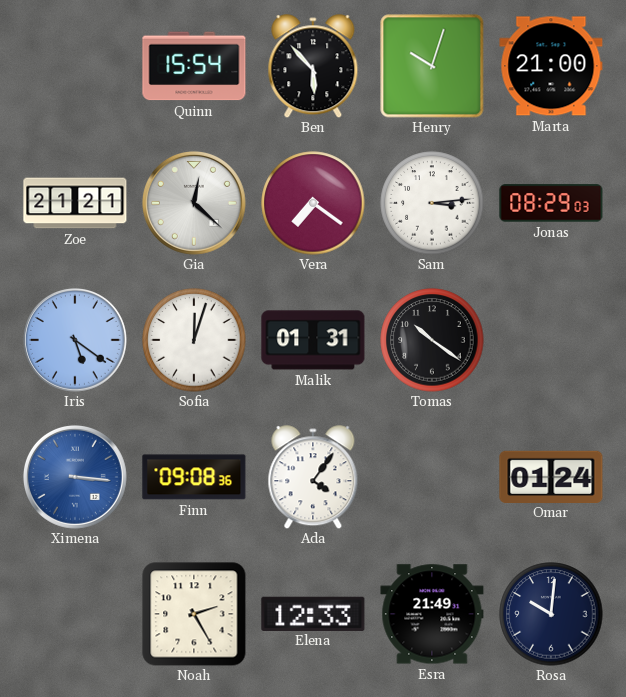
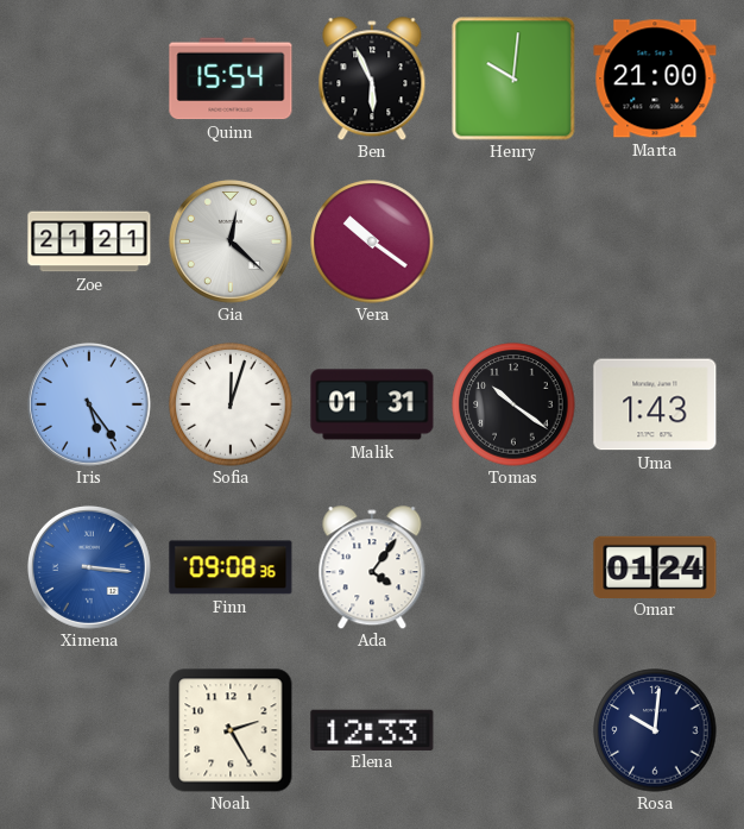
Ben: 5:53 -> 5:56
Henry: 10:03 -> 10:01
Vera: 7:21 -> 10:21
Sam: 3:14 -> none
Jonas: 08:29 -> none
Iris: 5:21 -> 5:24
Uma: none -> 1:43
Esra: 21:49 -> none
